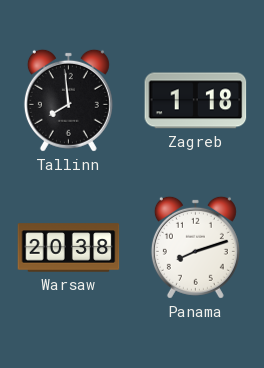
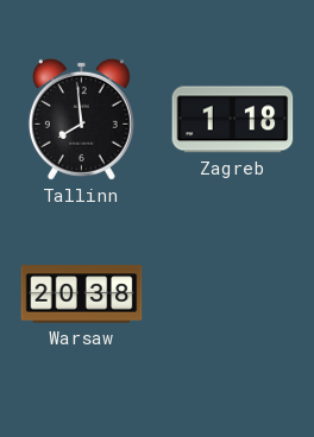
Panama: 8:12 -> none
